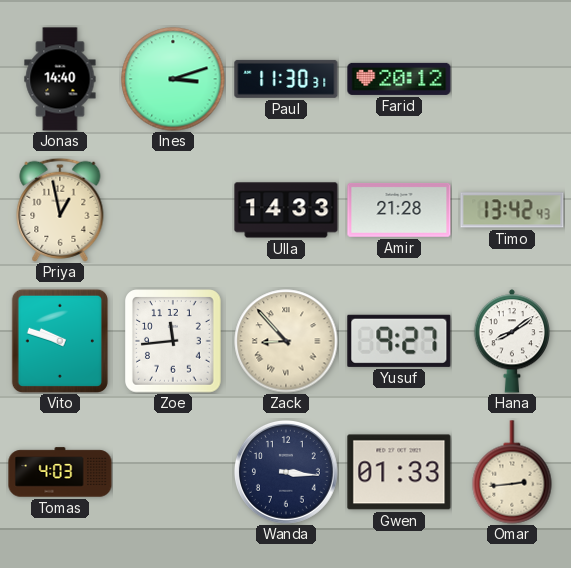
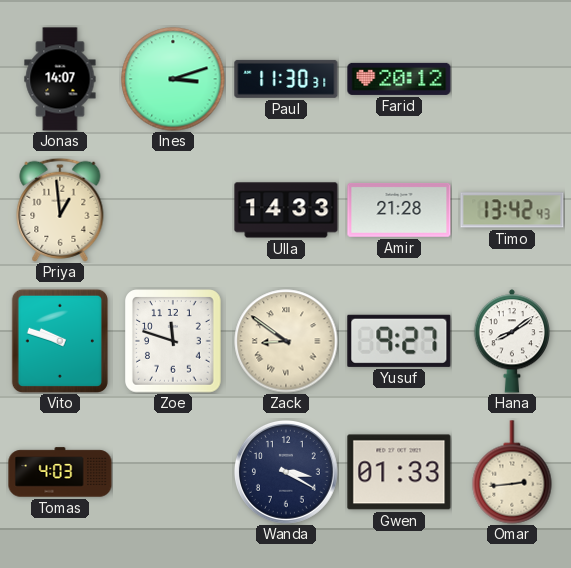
Jonas: 14:40 -> 14:07
Priya: 12:58 -> 12:59
Zoe: 11:44 -> 11:48
Zack: 8:53 -> 8:51
Wanda: 3:16 -> 3:20
